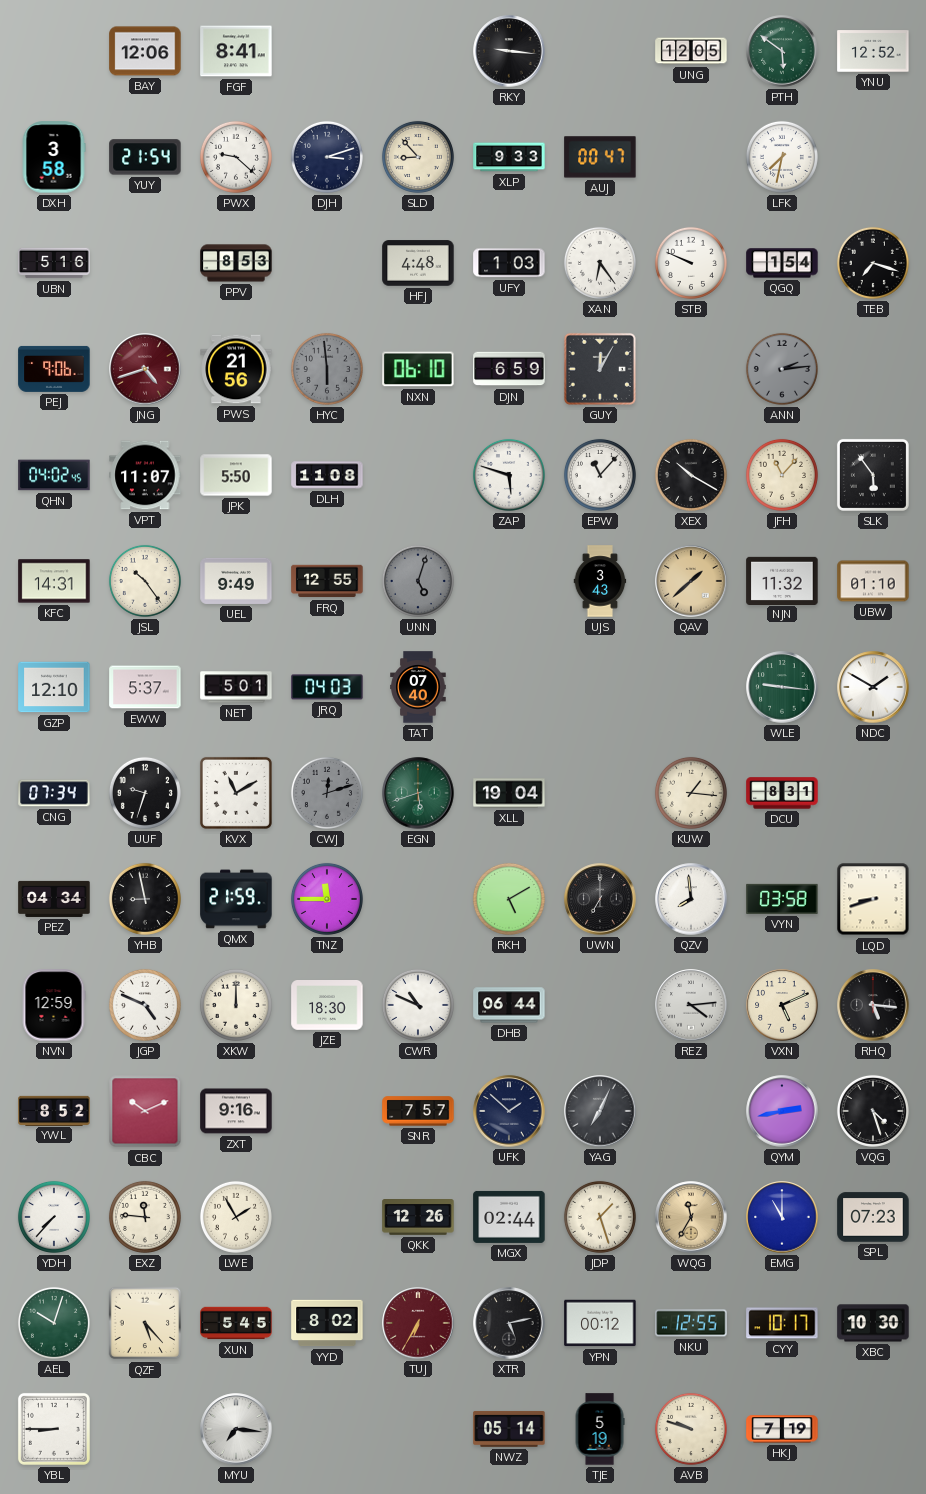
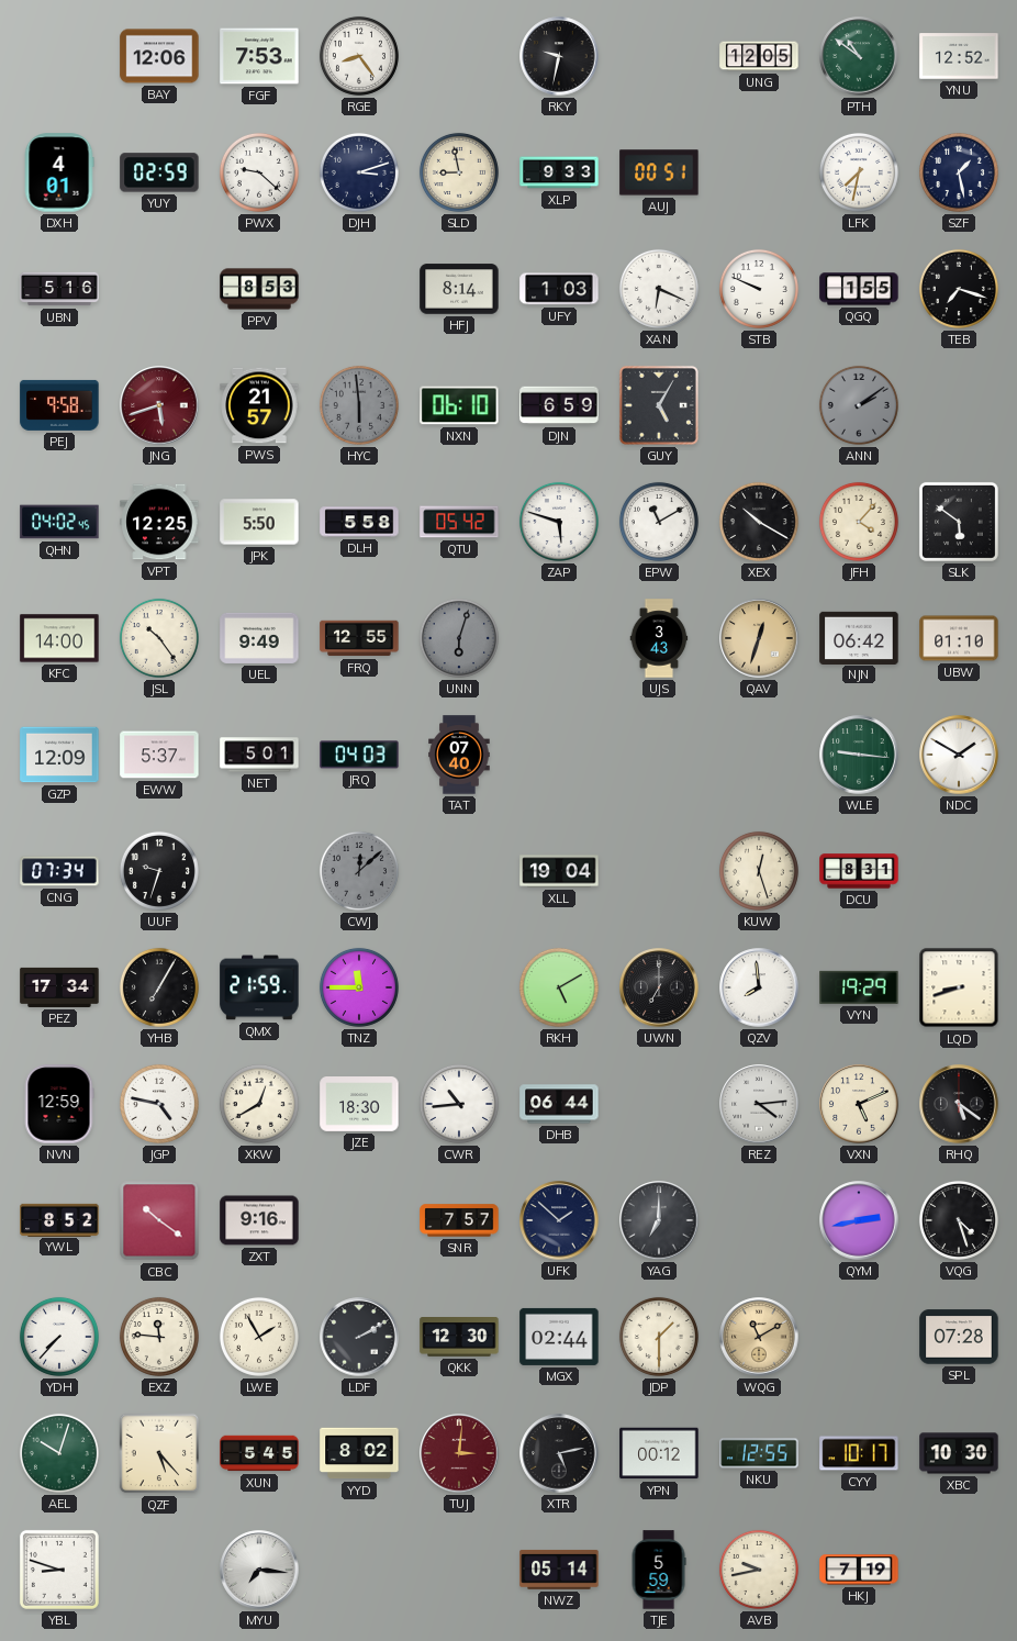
FGF: 8:41 -> 7:53
RGE: none -> 8:24
RKY: 9:16 -> 9:32
PTH: 5:51 -> 10:51
DXH: 3:58 -> 4:01
YUY: 21:54 -> 02:59
SLD: 8:53 -> 8:58
AUJ: 00:47 -> 00:51
SZF: none -> 1:28
HFJ: 4:48 -> 8:14
XAN: 6:24 -> 6:19
QGQ: 1:54 -> 1:55
PEJ: 9:06 -> 9:58
JNG: 4:42 -> 5:42
PWS: 21:56 -> 21:57
GUY: 12:05 -> 5:05
ANN: 2:14 -> 2:09
VPT: 11:07 -> 12:25
DLH: 11:08 -> 5:58
QTU: none -> 05:42
EPW: 11:07 -> 11:10
JFH: 11:07 -> 4:07
SLK: 5:54 -> 5:51
KFC: 14:31 -> 14:00
UNN: 5:03 -> 6:03
QAV: 1:38 -> 12:33
NJN: 11:32 -> 06:42
GZP: 12:10 -> 12:09
KVX: 11:10 -> none
CWJ: 12:12 -> 12:08
EGN: 5:42 -> none
KUW: 1:16 -> 12:27
PEZ: 04:34 -> 17:34
YHB: 8:58 -> 7:05
VYN: 03:58 -> 19:29
JGP: 4:49 -> 4:47
XKW: 12:00 -> 12:40
CWR: 10:49 -> 10:44
RHQ: 5:16 -> 5:21
CBC: 10:11 -> 10:21
YAG: 7:04 -> 7:00
LDF: none -> 2:10
QKK: 12:26 -> 12:30
JDP: 1:27 -> 1:30
WQG: 11:35 -> 11:10
EMG: 11:00 -> none
SPL: 07:23 -> 07:28
TUJ: 6:35 -> 3:01
YBL: 8:45 -> 8:48
TJE: 5:19 -> 5:59
AVB: 9:48 -> 9:43
